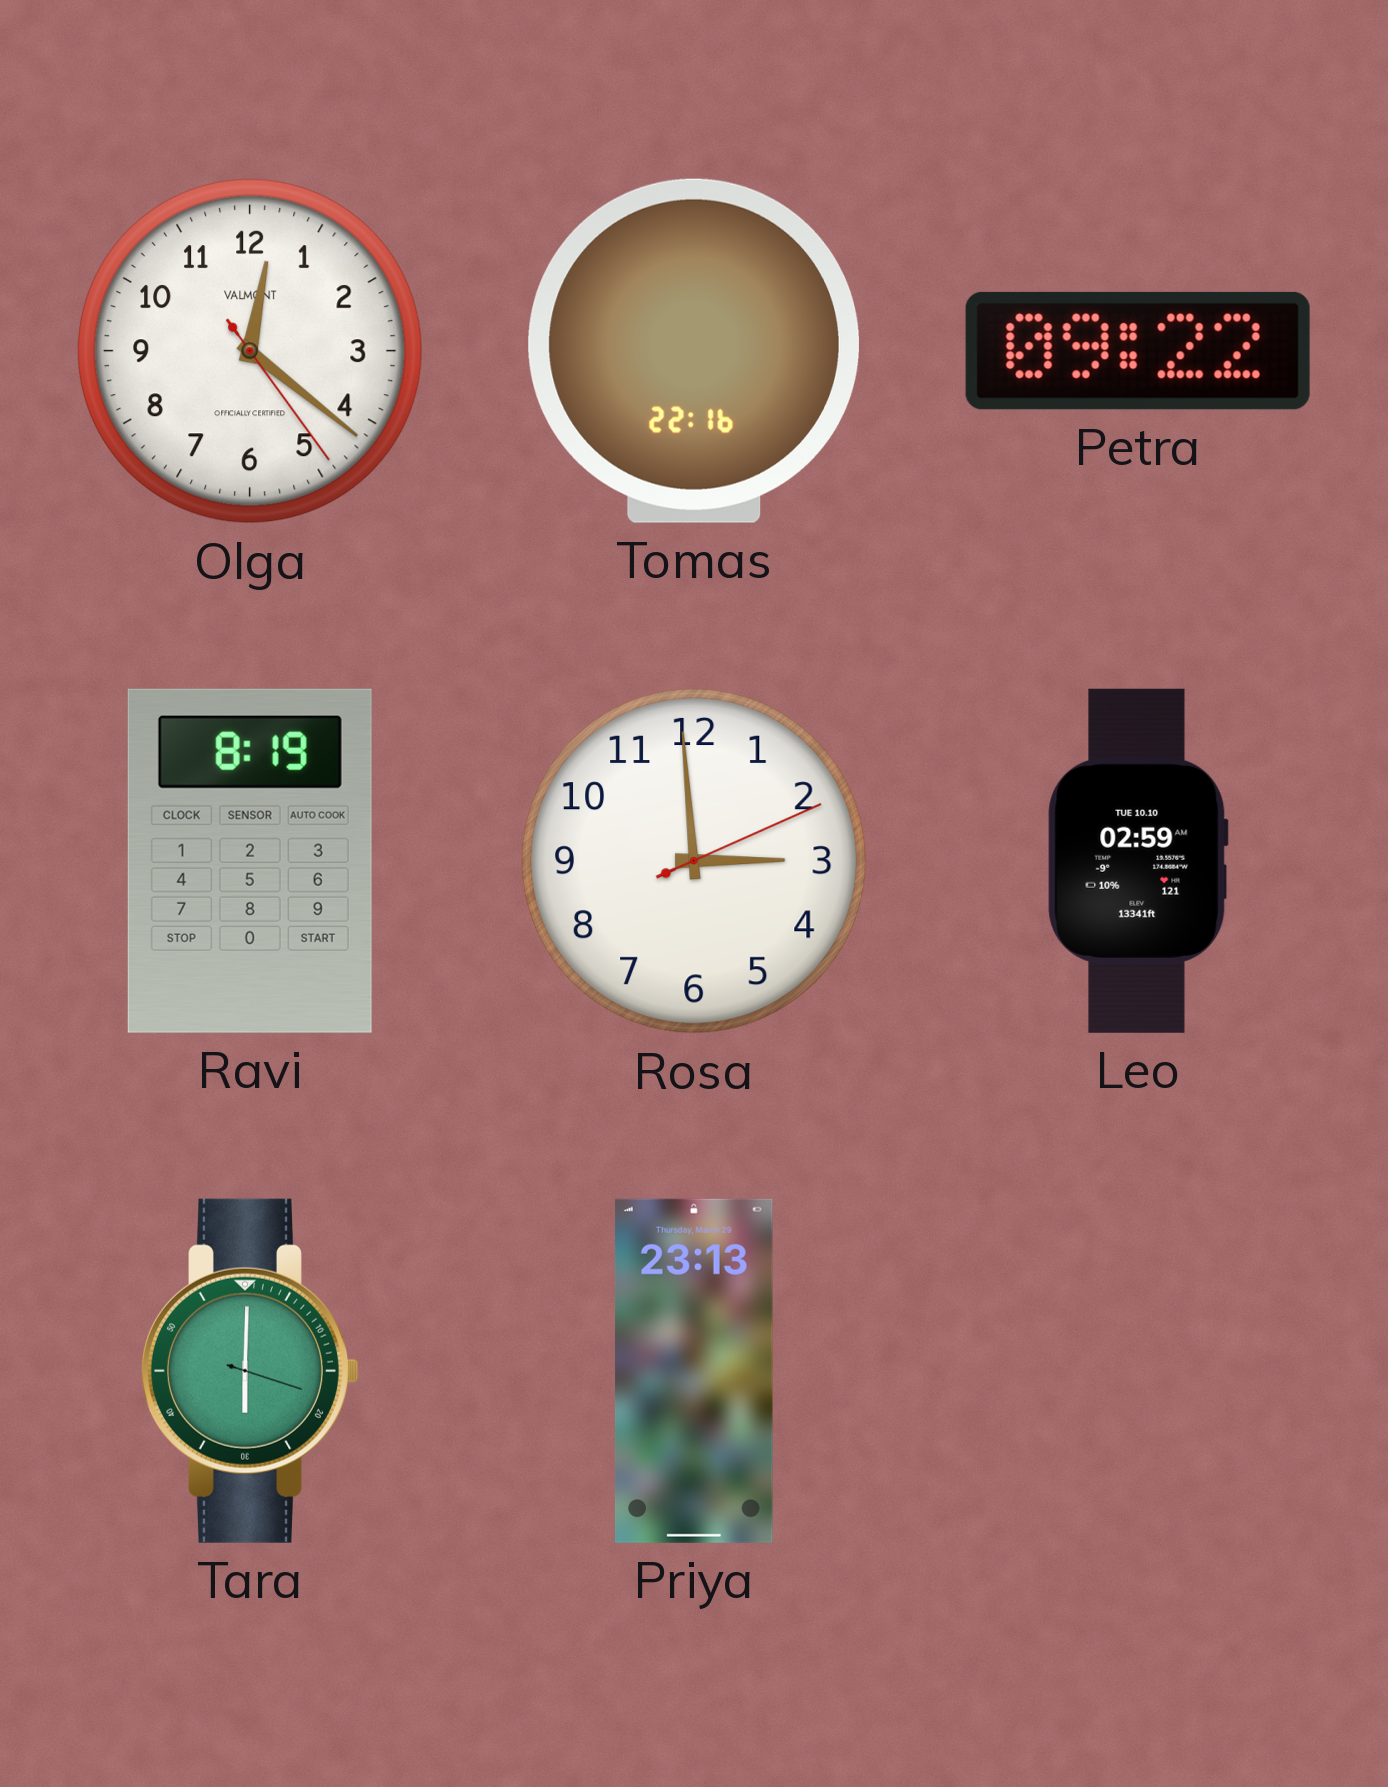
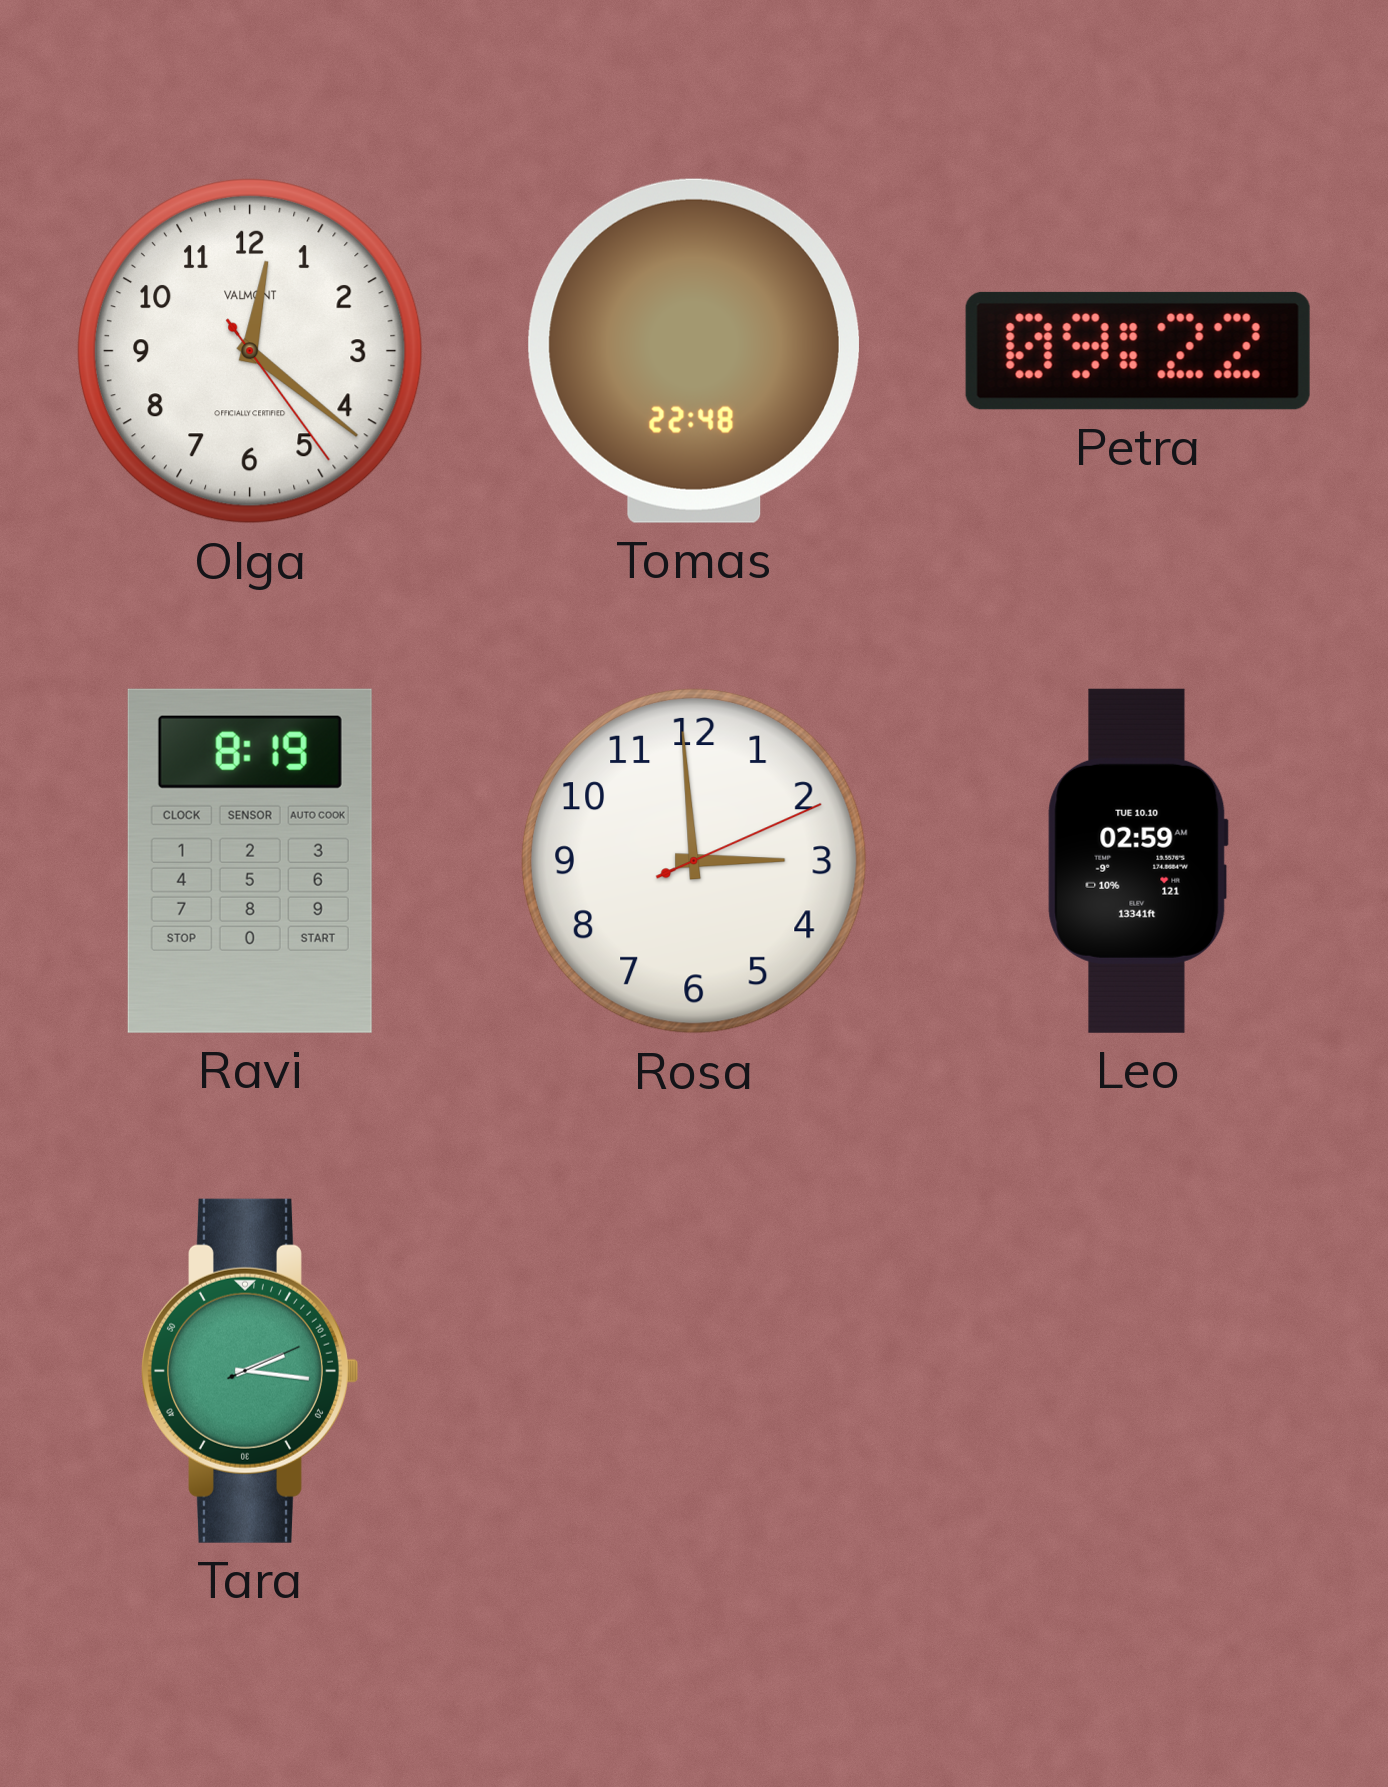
Tomas: 22:16 -> 22:48
Tara: 6:00 -> 2:16
Priya: 23:13 -> none
